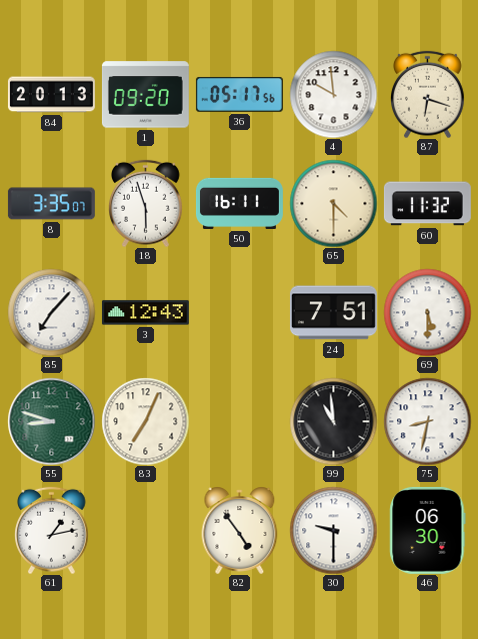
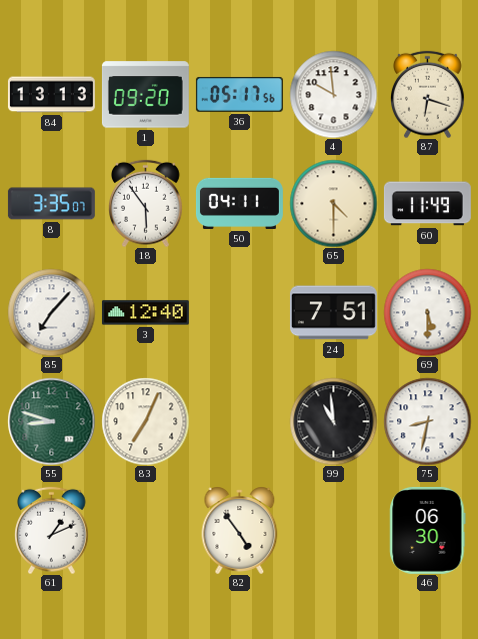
84: 20:13 -> 13:13
18: 5:57 -> 5:54
50: 16:11 -> 04:11
60: 11:32 -> 11:49
3: 12:43 -> 12:40
61: 1:13 -> 1:11
30: 9:30 -> none
